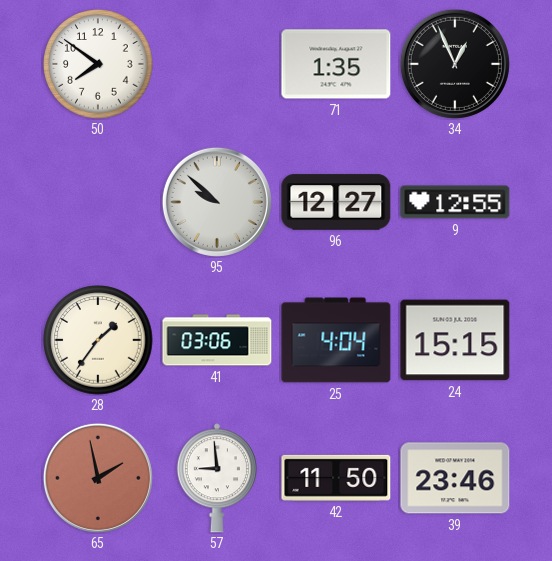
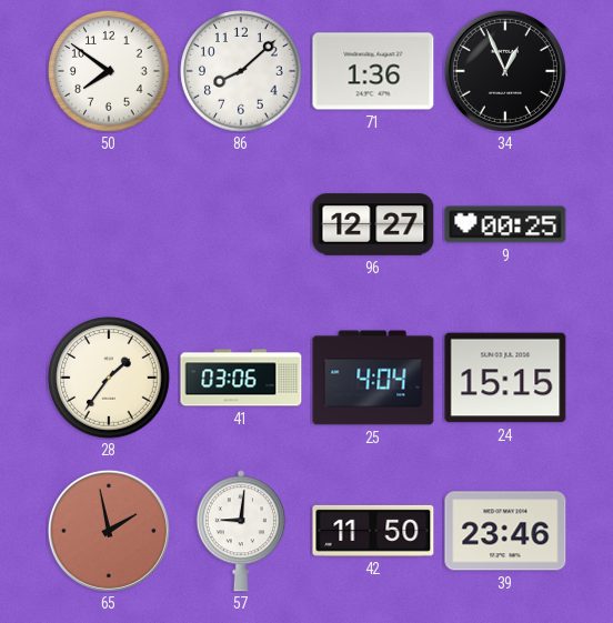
86: none -> 8:08
71: 1:35 -> 1:36
95: 9:52 -> none
9: 12:55 -> 00:25
57: 8:59 -> 9:01
